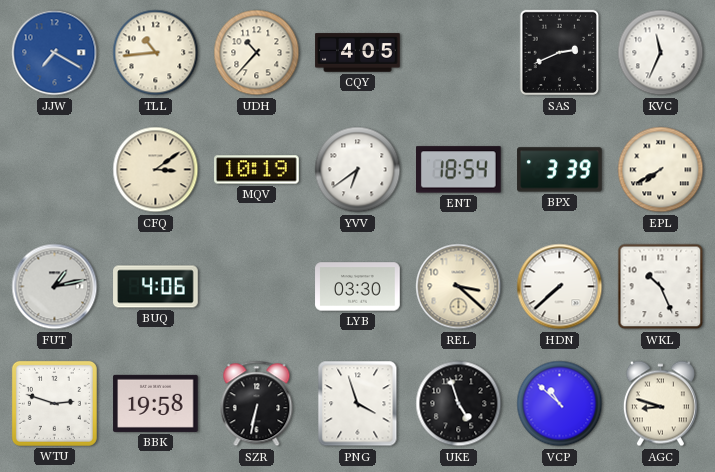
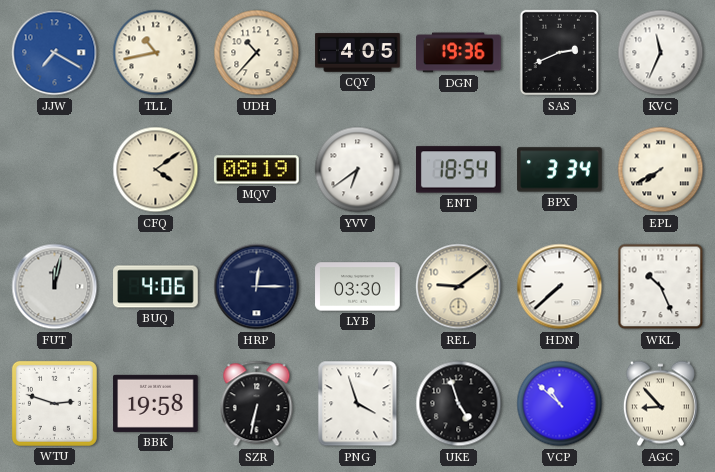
TLL: 10:44 -> 10:43
DGN: none -> 19:36
CFQ: 3:09 -> 4:09
MQV: 10:19 -> 08:19
BPX: 3:39 -> 3:34
FUT: 1:13 -> 12:02
HRP: none -> 12:15
REL: 3:22 -> 9:09
AGC: 8:48 -> 8:53
